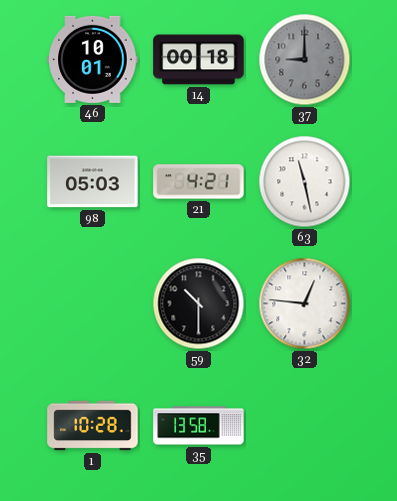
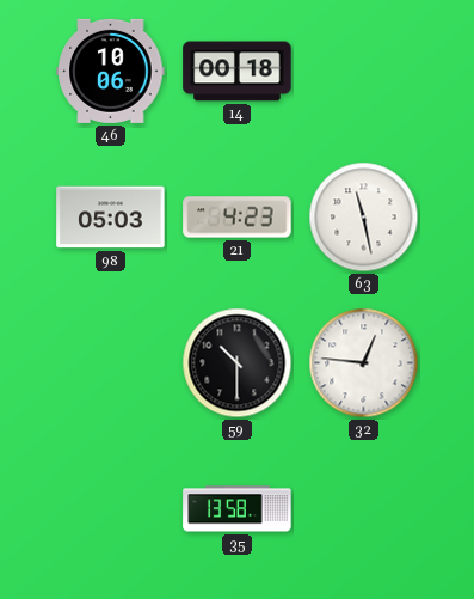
46: 10:01 -> 10:06
37: 9:00 -> none
21: 4:21 -> 4:23
1: 10:28 -> none
